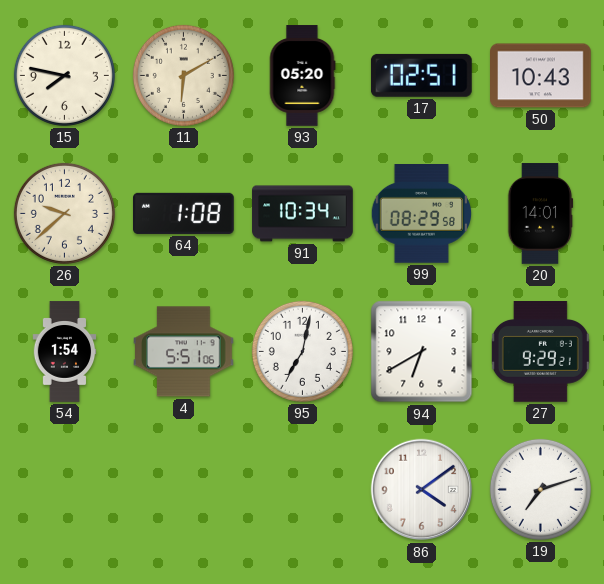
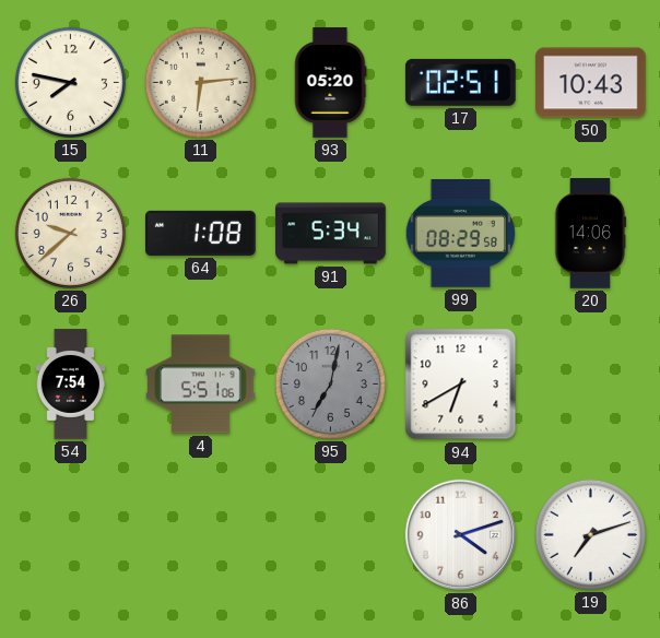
11: 6:10 -> 6:14
91: 10:34 -> 5:34
20: 14:01 -> 14:06
54: 1:54 -> 7:54
95 dial: white -> grey
27: 9:29 -> none
86: 4:09 -> 4:12
